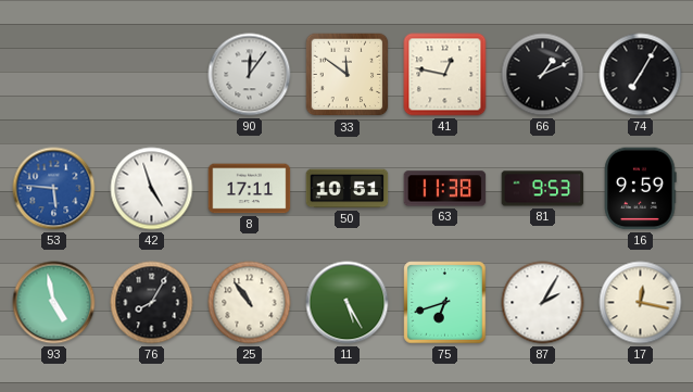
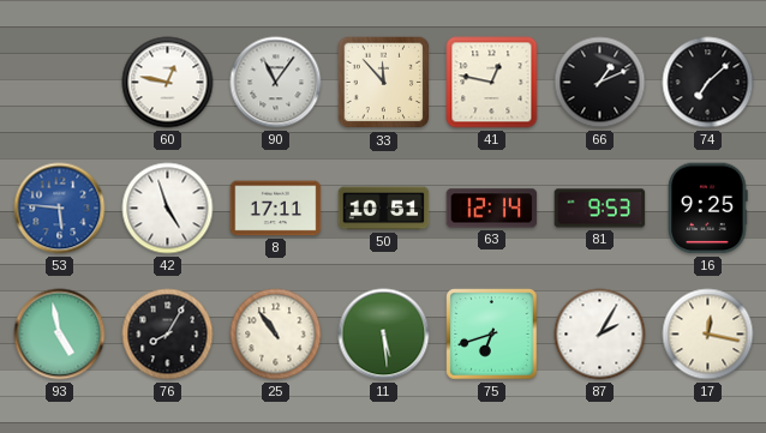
60: none -> 12:47
90: 12:06 -> 11:06
33: 11:51 -> 11:53
74: 7:05 -> 7:08
63: 11:38 -> 12:14
16: 9:59 -> 9:25
11: 5:25 -> 5:29
